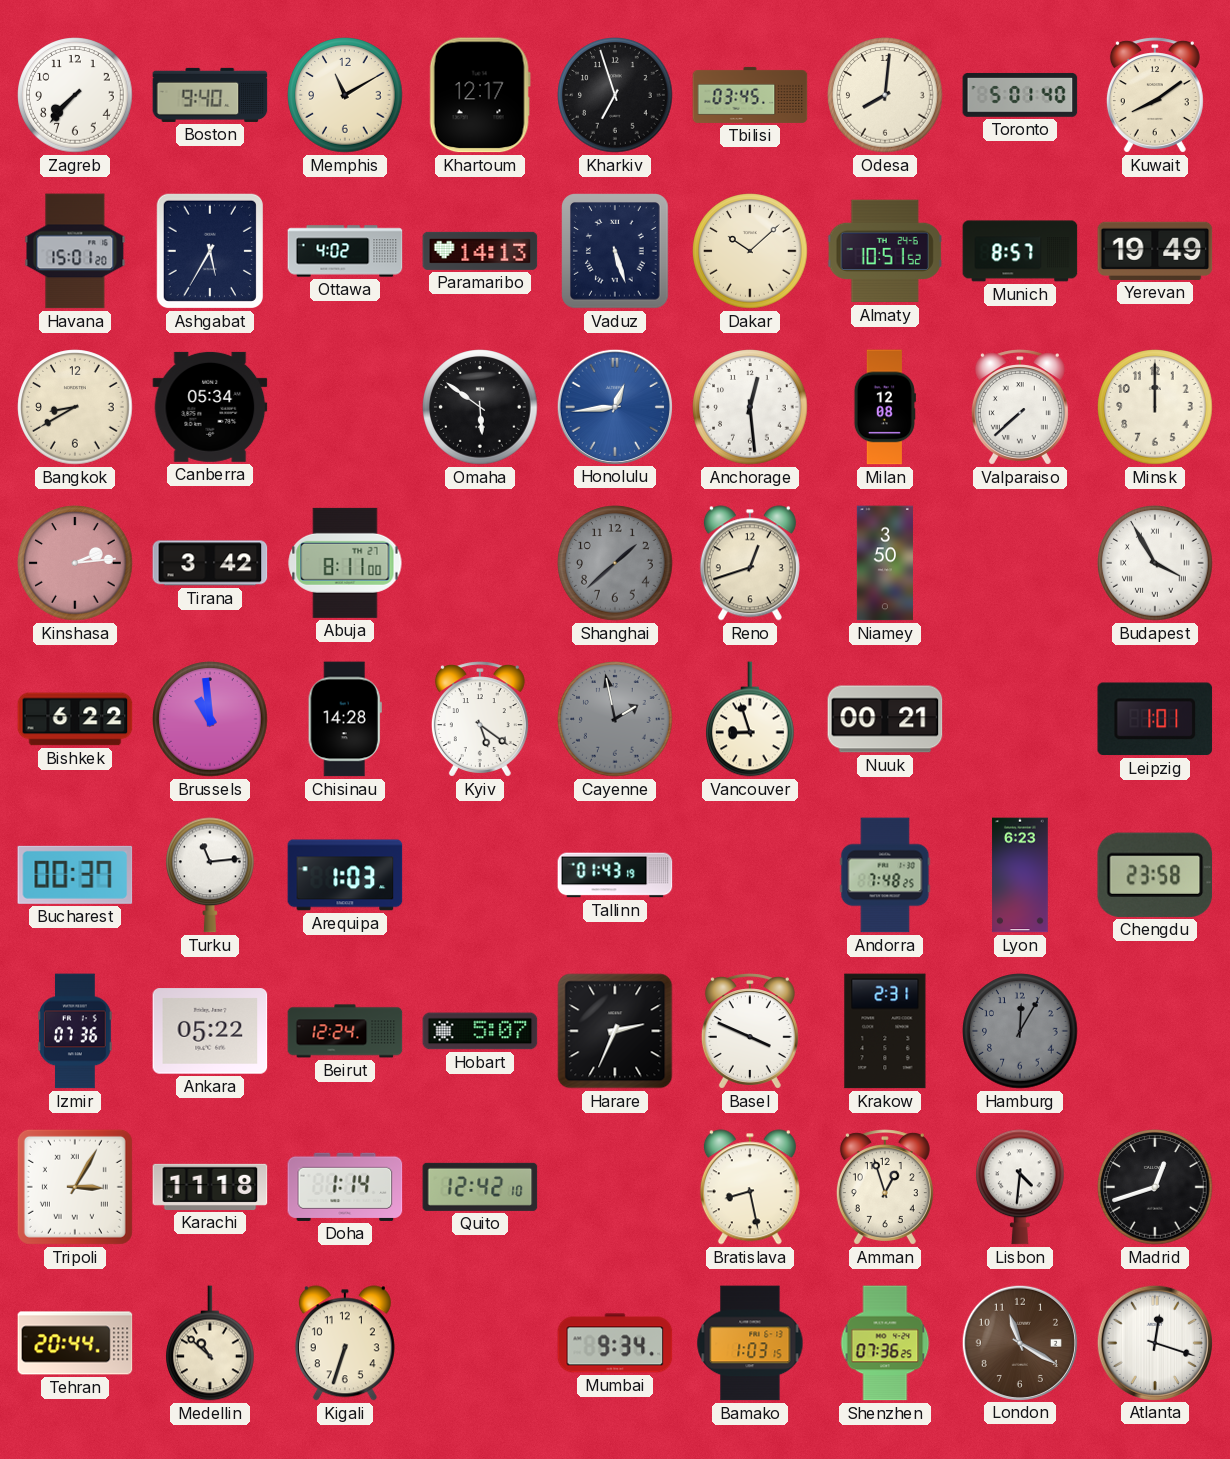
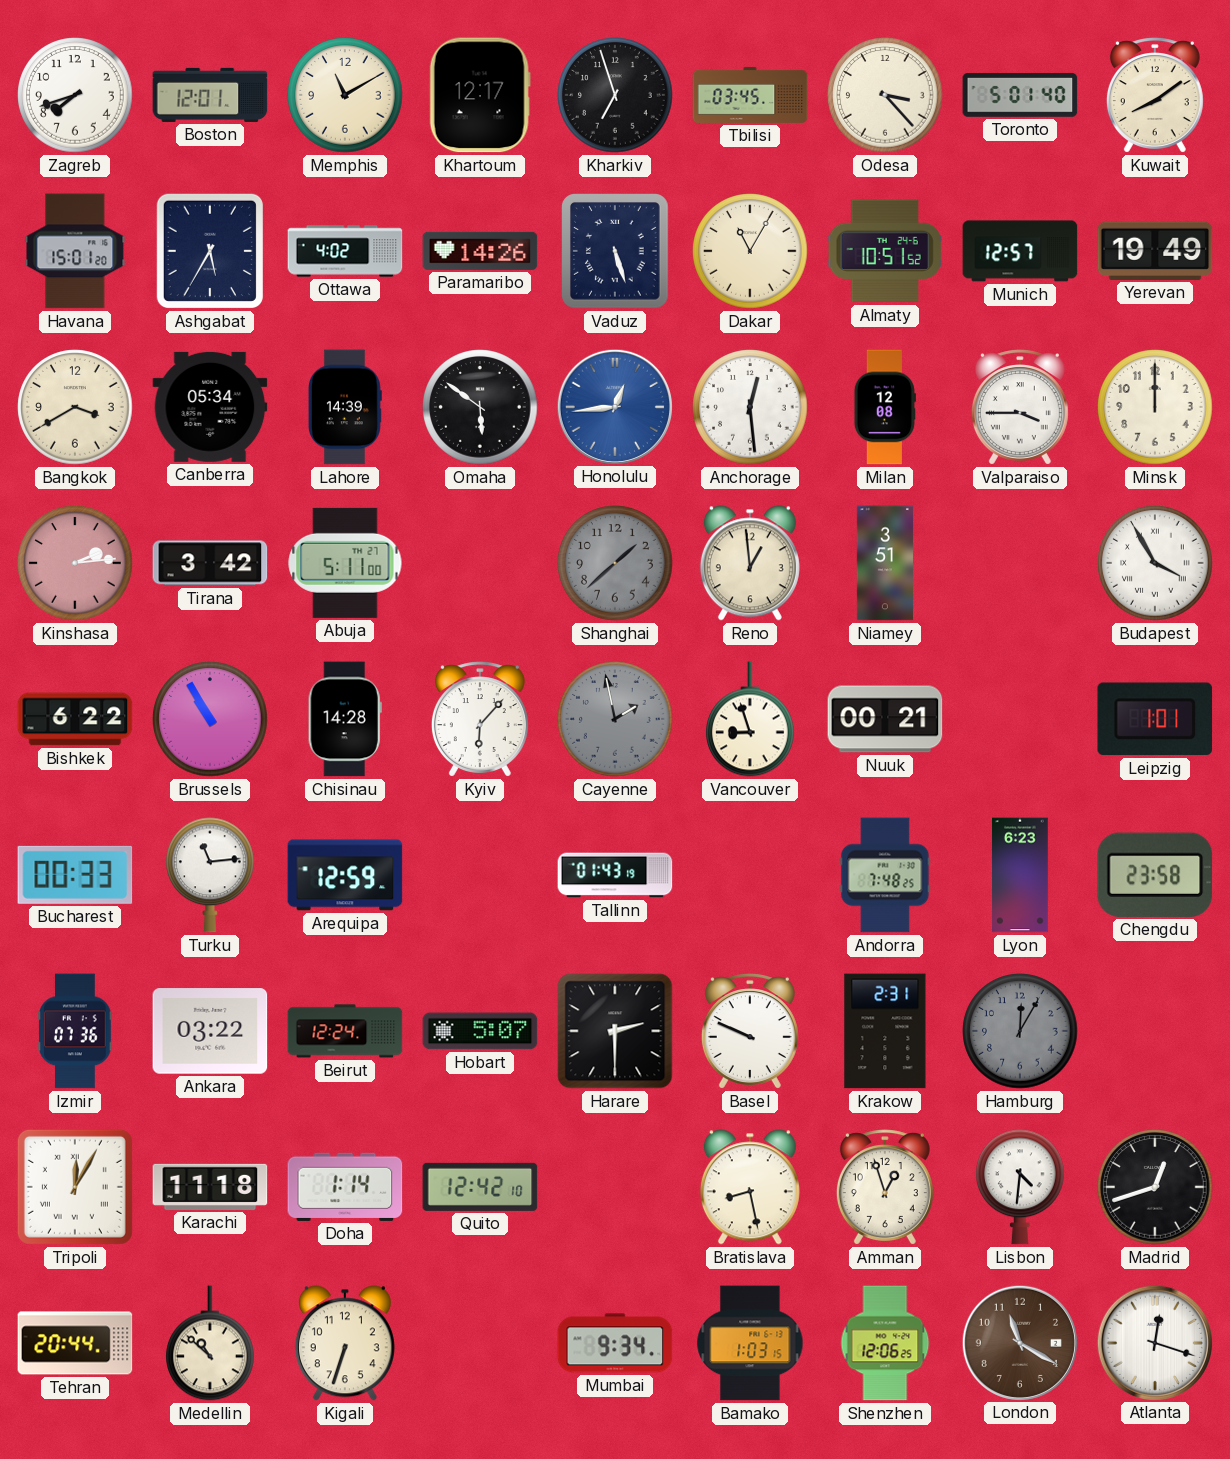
Zagreb: 7:37 -> 7:42
Boston: 9:40 -> 12:01
Odesa: 8:01 -> 3:23
Paramaribo: 14:13 -> 14:26
Dakar: 10:08 -> 11:05
Munich: 8:57 -> 12:57
Bangkok: 8:40 -> 3:40
Lahore: none -> 14:39
Valparaiso: 7:38 -> 3:45
Abuja: 8:11 -> 5:11
Reno: 12:42 -> 12:59
Niamey: 3:50 -> 3:51
Brussels: 10:59 -> 10:55
Kyiv: 5:21 -> 6:07
Bucharest: 00:37 -> 00:33
Arequipa: 1:03 -> 12:59
Ankara: 05:22 -> 03:22
Harare: 2:34 -> 2:30
Basel: 3:49 -> 9:49
Tripoli: 3:05 -> 12:05
Shenzhen: 07:36 -> 12:06
